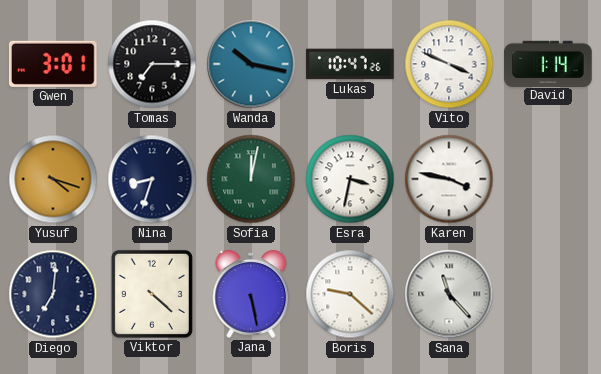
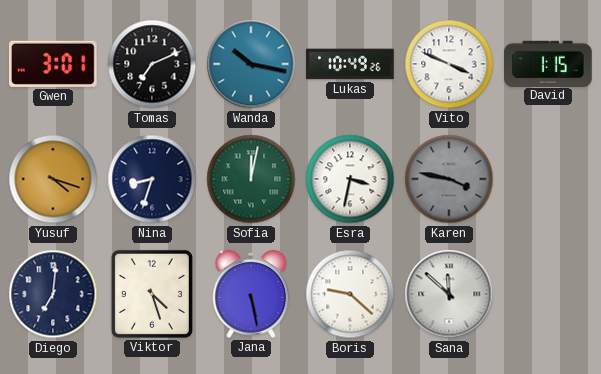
Tomas: 7:15 -> 7:11
Lukas: 10:47 -> 10:49
David: 1:14 -> 1:15
Karen dial: white -> grey
Viktor: 4:22 -> 4:27
Sana: 11:23 -> 11:52
